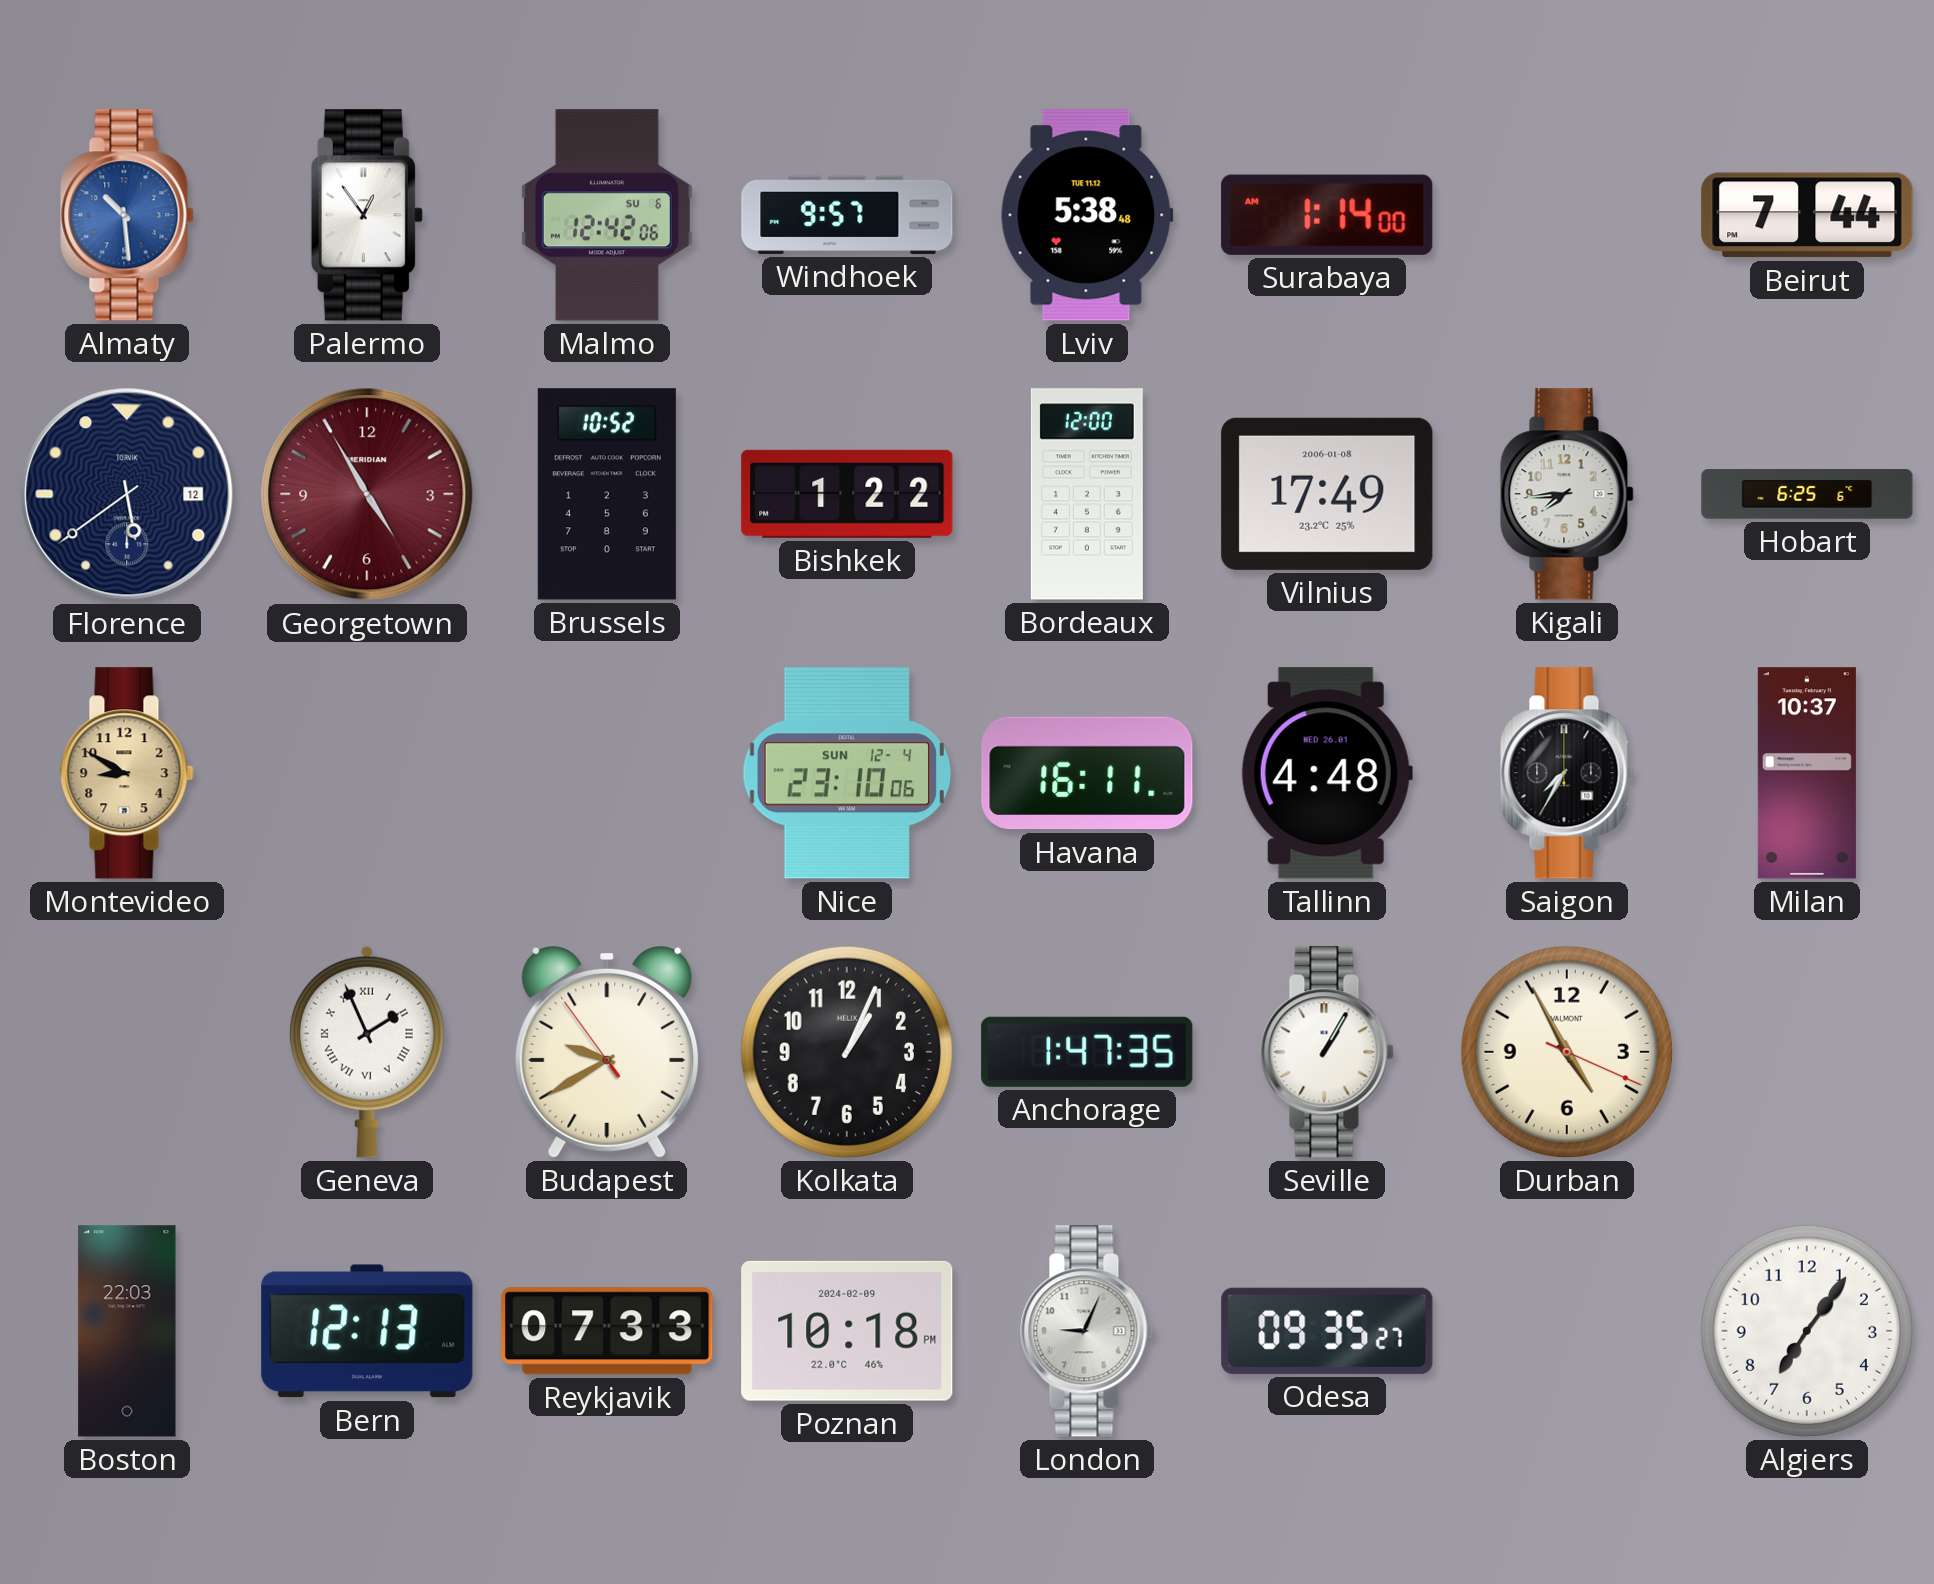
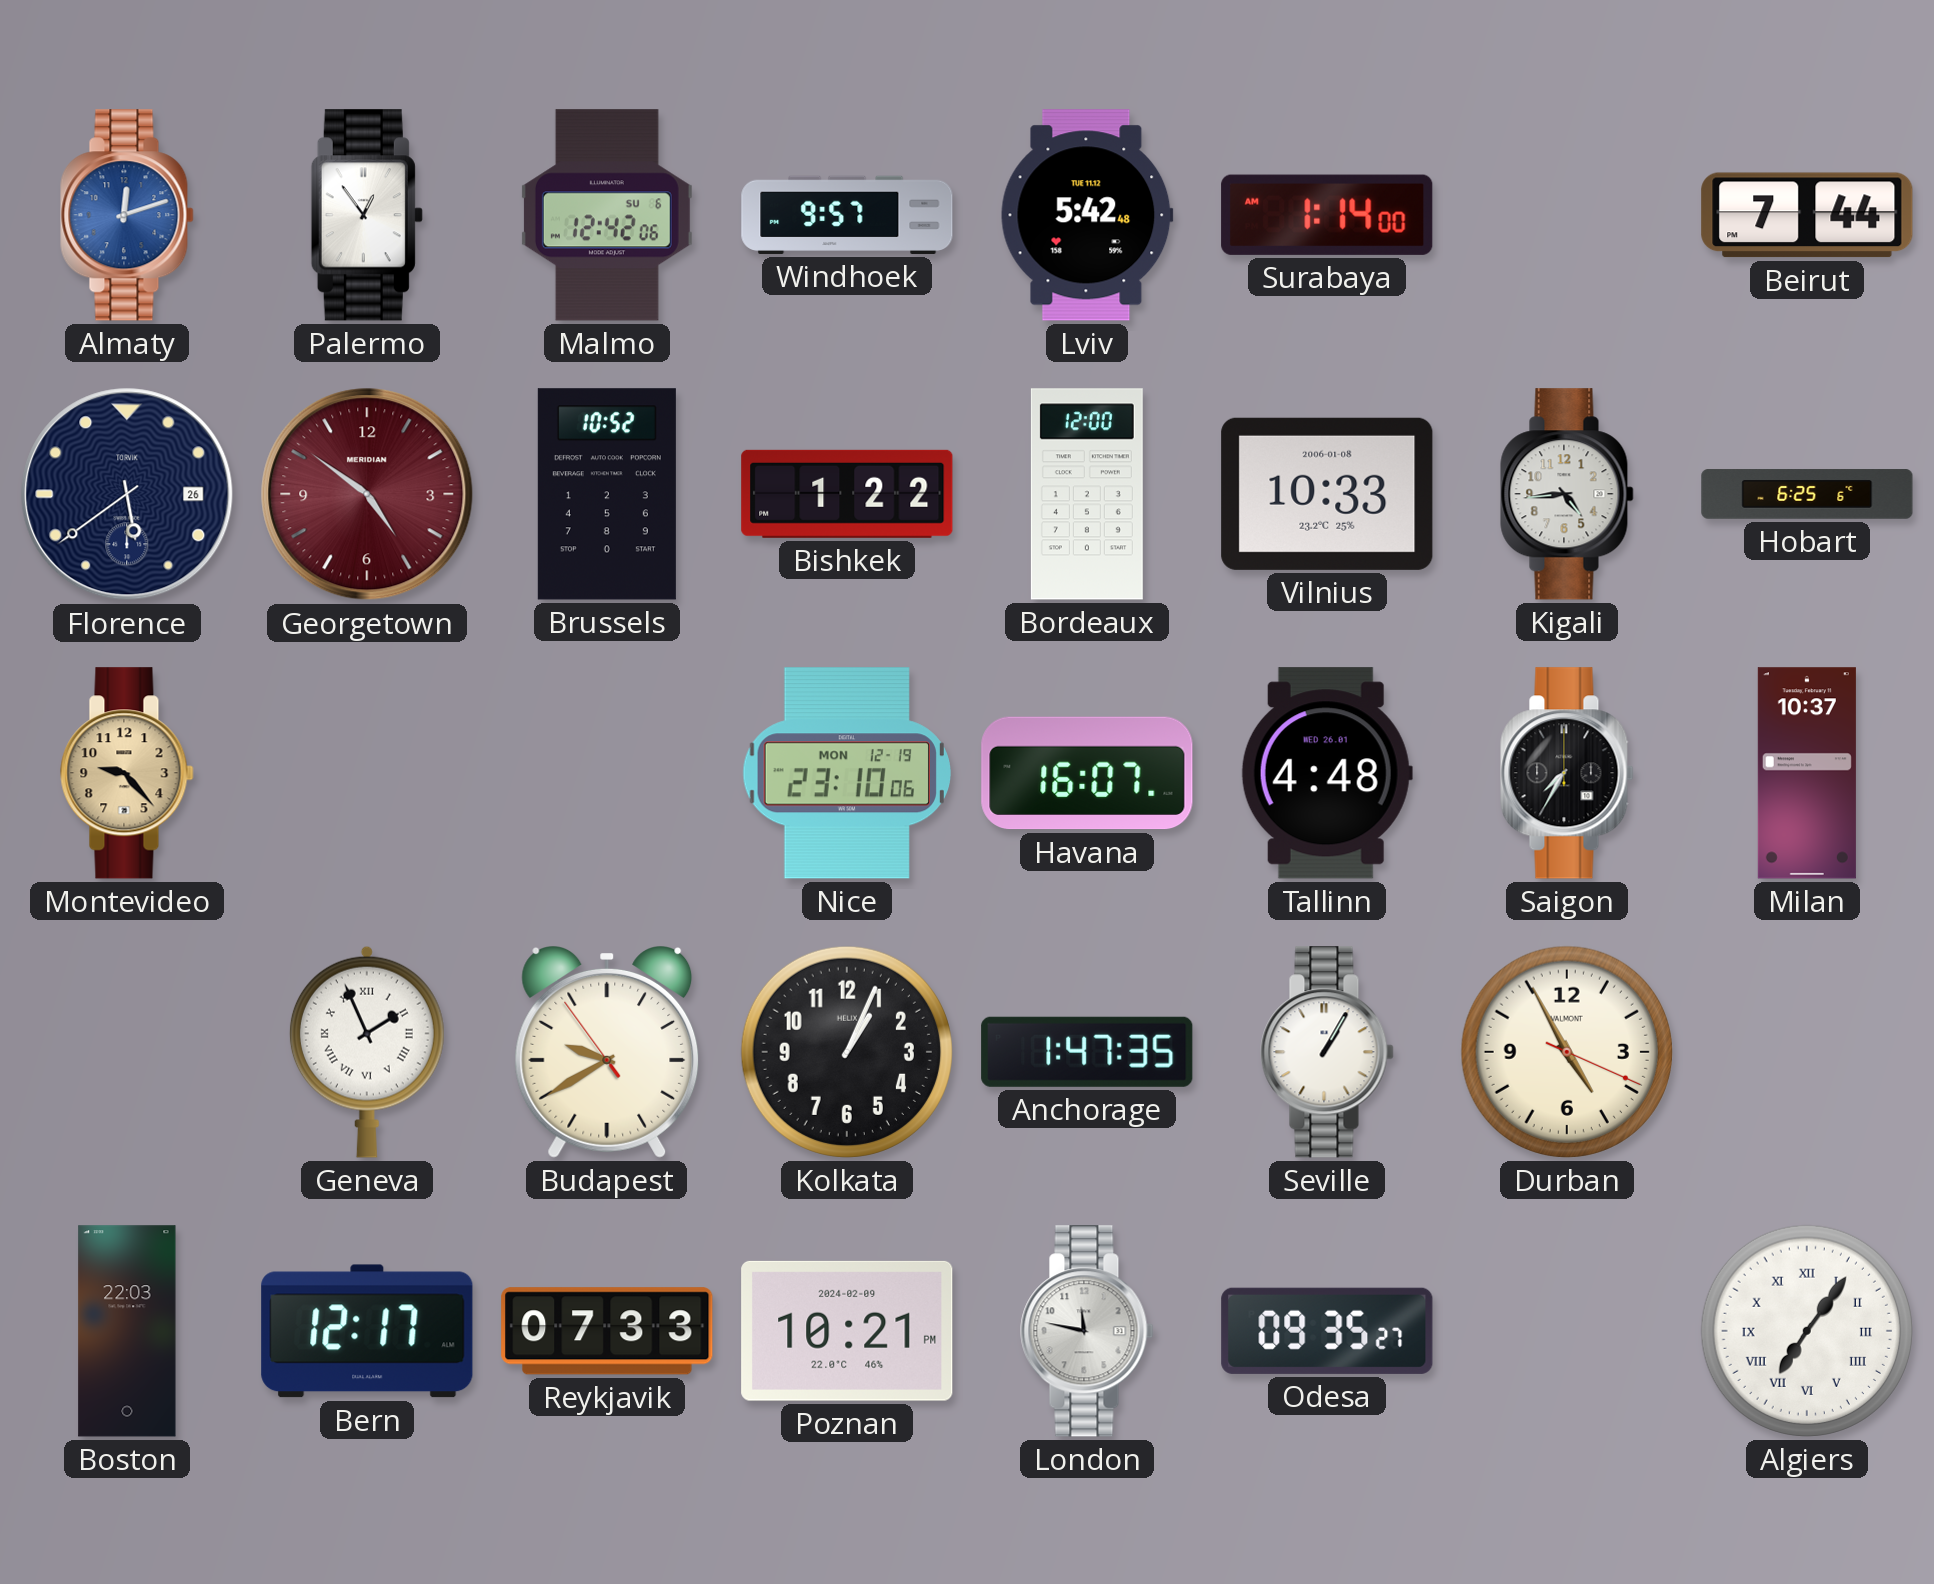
Almaty: 10:29 -> 12:12
Lviv: 5:38 -> 5:42
Florence date: 12 -> 26
Georgetown: 4:55 -> 4:51
Vilnius: 17:49 -> 10:33
Kigali: 7:44 -> 4:44
Montevideo: 8:50 -> 9:23
Nice date: SUN 12-4 -> MON 12-19
Havana: 16:11 -> 16:07
Bern: 12:13 -> 12:17
Poznan: 10:18 -> 10:21
London: 9:04 -> 11:47
Algiers numerals: Arabic -> Roman
